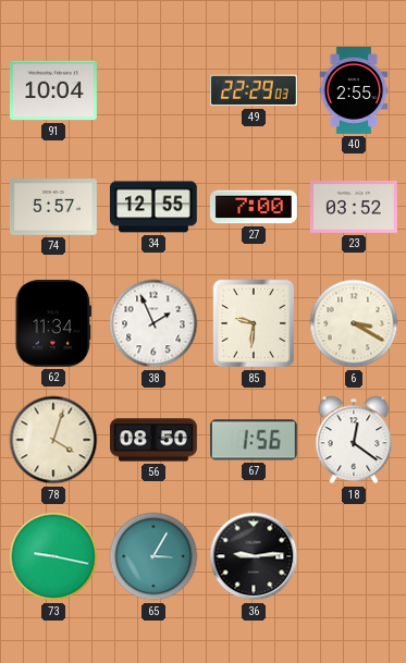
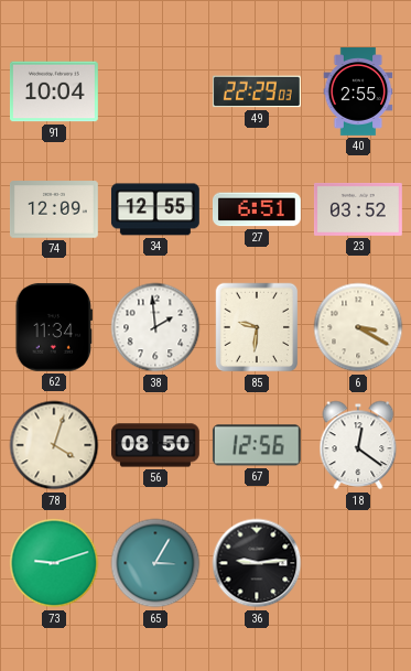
74: 5:57 -> 12:09
27: 7:00 -> 6:51
38: 1:56 -> 1:59
67: 1:56 -> 12:56
73: 9:17 -> 9:12
